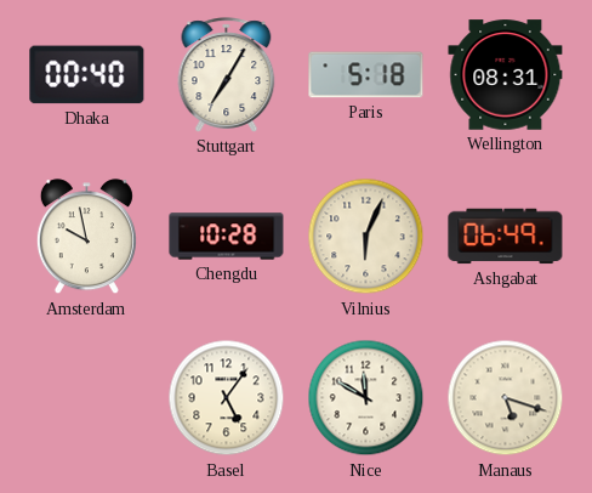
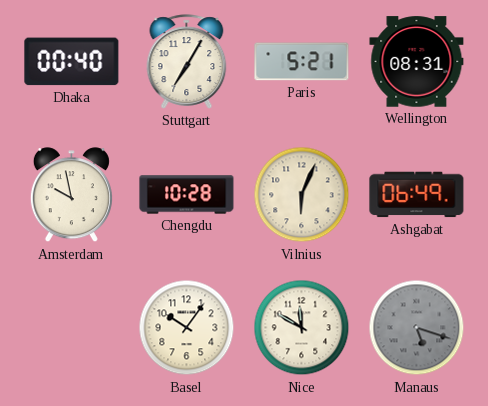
Paris: 5:18 -> 5:21
Basel: 5:06 -> 10:06
Manaus dial: cream -> grey
